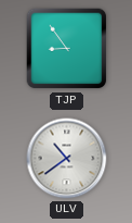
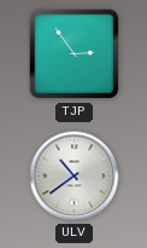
TJP: 8:54 -> 2:54
